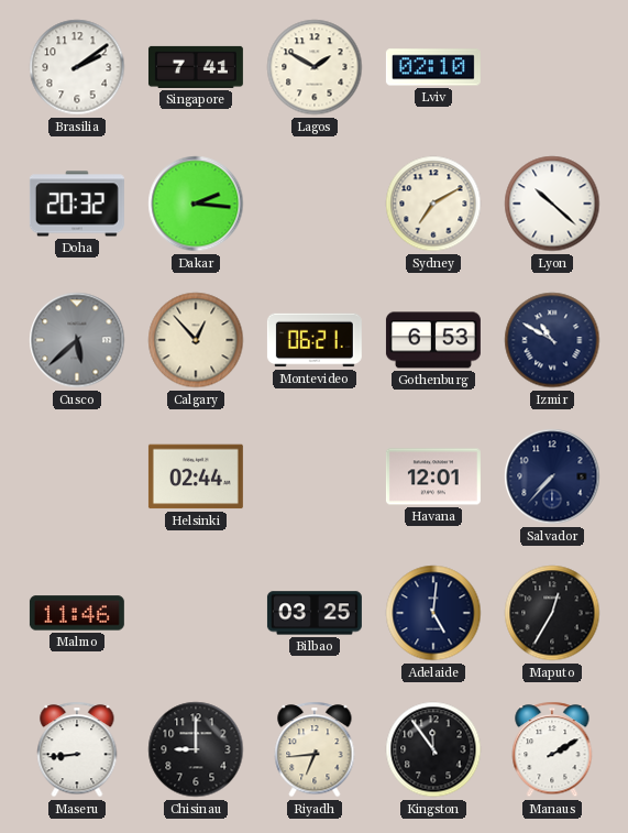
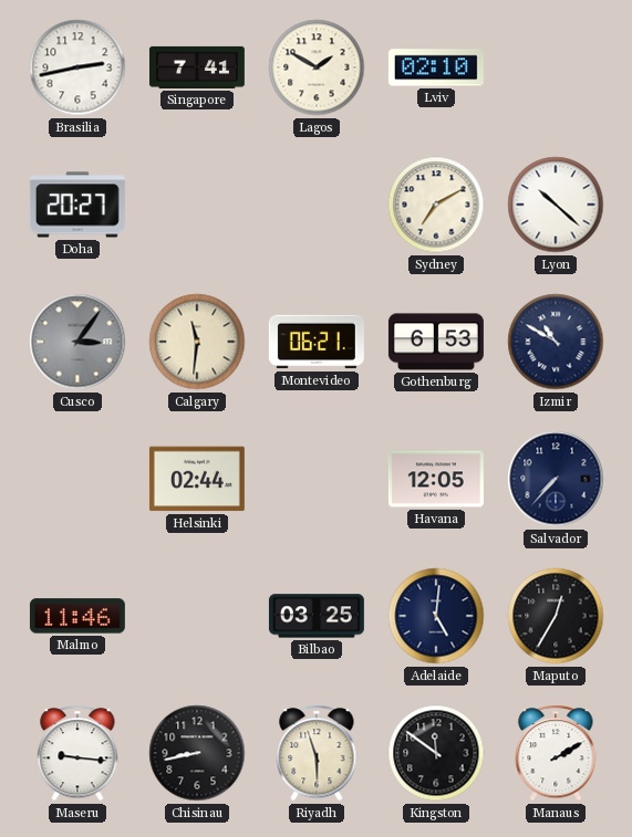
Brasilia: 2:09 -> 2:43
Doha: 20:32 -> 20:27
Dakar: 2:16 -> none
Cusco: 5:38 -> 3:06
Calgary: 12:53 -> 11:31
Havana: 12:01 -> 12:05
Maseru: 8:44 -> 9:16
Chisinau: 9:00 -> 8:43
Riyadh: 6:44 -> 5:57
Kingston: 11:54 -> 11:51
